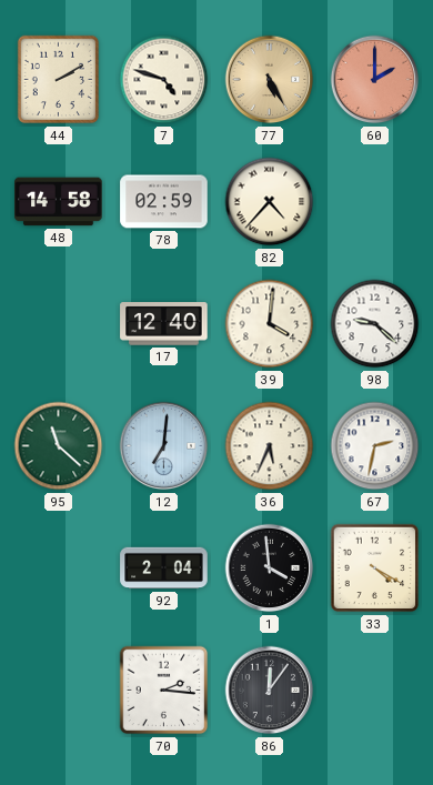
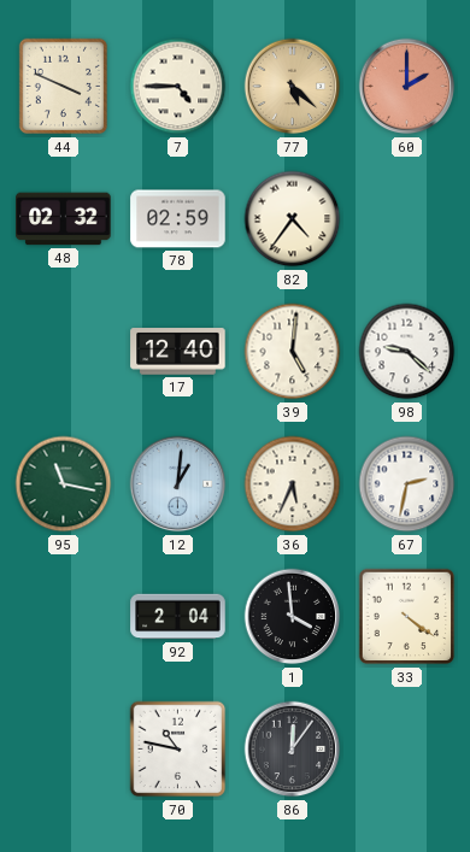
44: 2:10 -> 3:49
7: 4:48 -> 4:45
77: 5:25 -> 5:22
48: 14:58 -> 02:32
82: 4:37 -> 4:36
39: 4:01 -> 5:01
95: 11:22 -> 11:17
12: 7:01 -> 1:01
33: 4:20 -> 4:21
70: 2:16 -> 10:47
